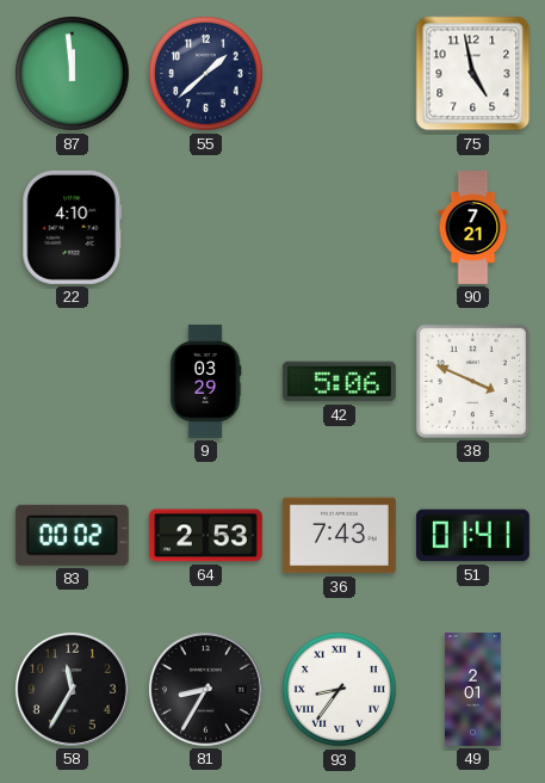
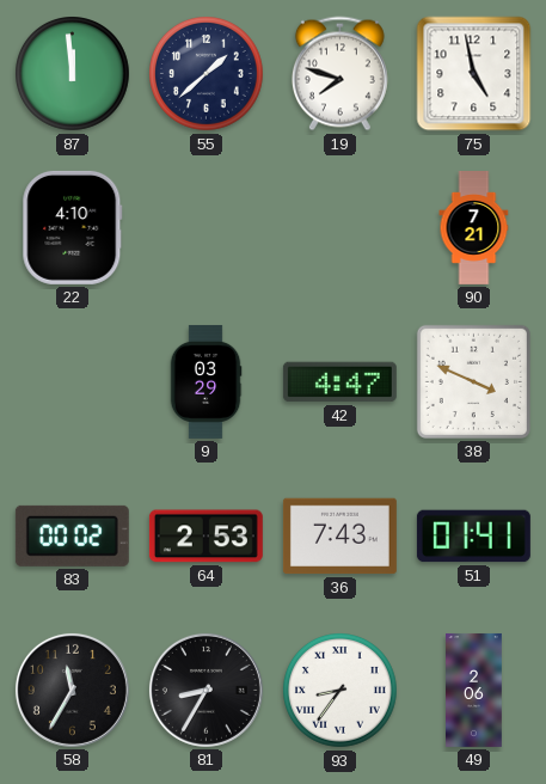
19: none -> 7:48
42: 5:06 -> 4:47
49: 2:01 -> 2:06
